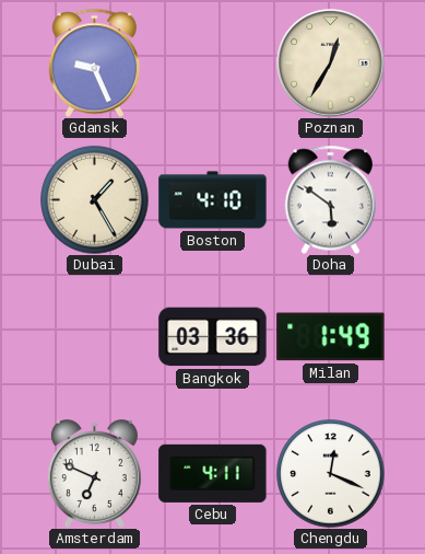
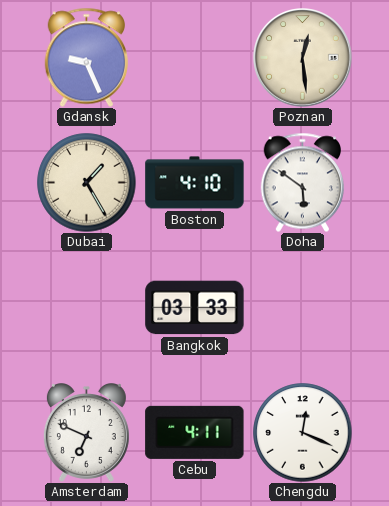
Poznan: 12:35 -> 12:29
Bangkok: 03:36 -> 03:33
Milan: 1:49 -> none
